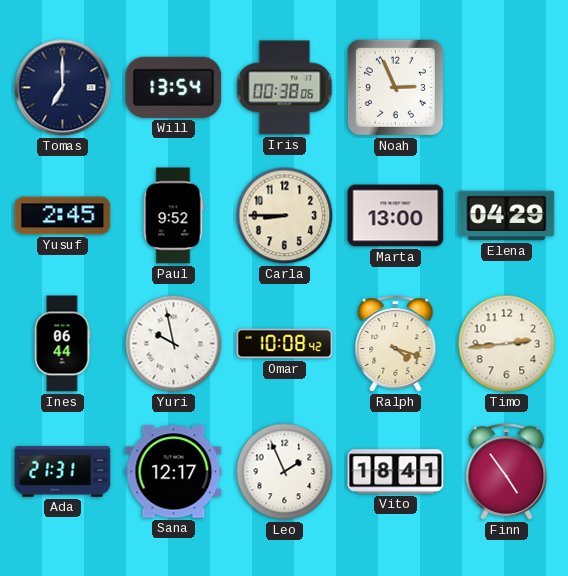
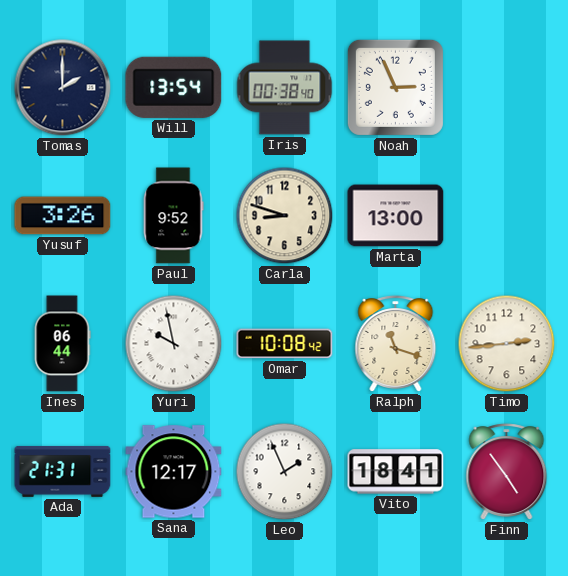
Tomas: 7:00 -> 2:00
Iris: 00:38:06 -> 00:38:40
Yusuf: 2:45 -> 3:26
Carla: 8:45 -> 8:48
Elena: 04:29 -> none
Ralph: 4:18 -> 11:18
